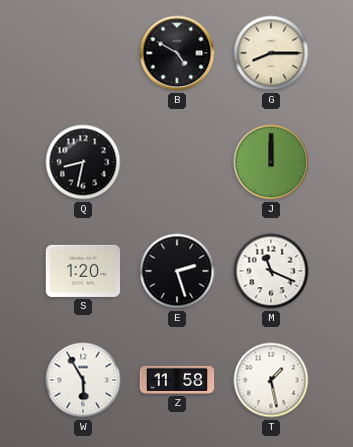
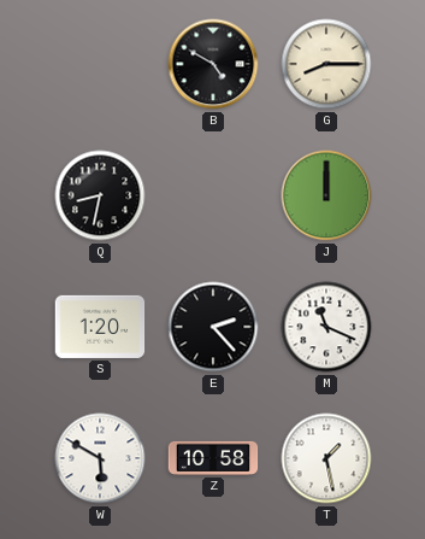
E: 2:27 -> 2:23
W: 5:55 -> 5:50
Z: 11:58 -> 10:58
